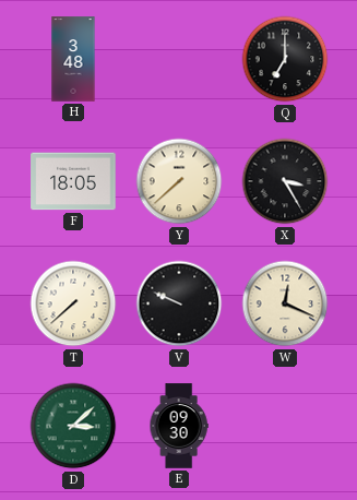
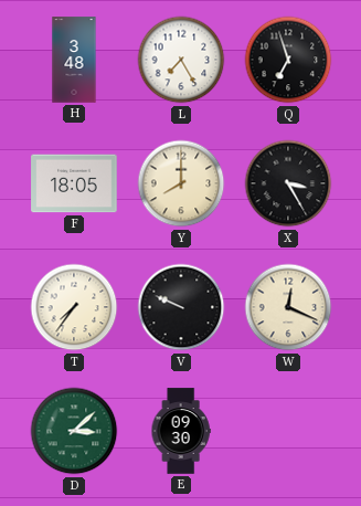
L: none -> 7:25
Q: 7:00 -> 6:57
Y: 7:38 -> 8:00
T: 7:38 -> 7:36
